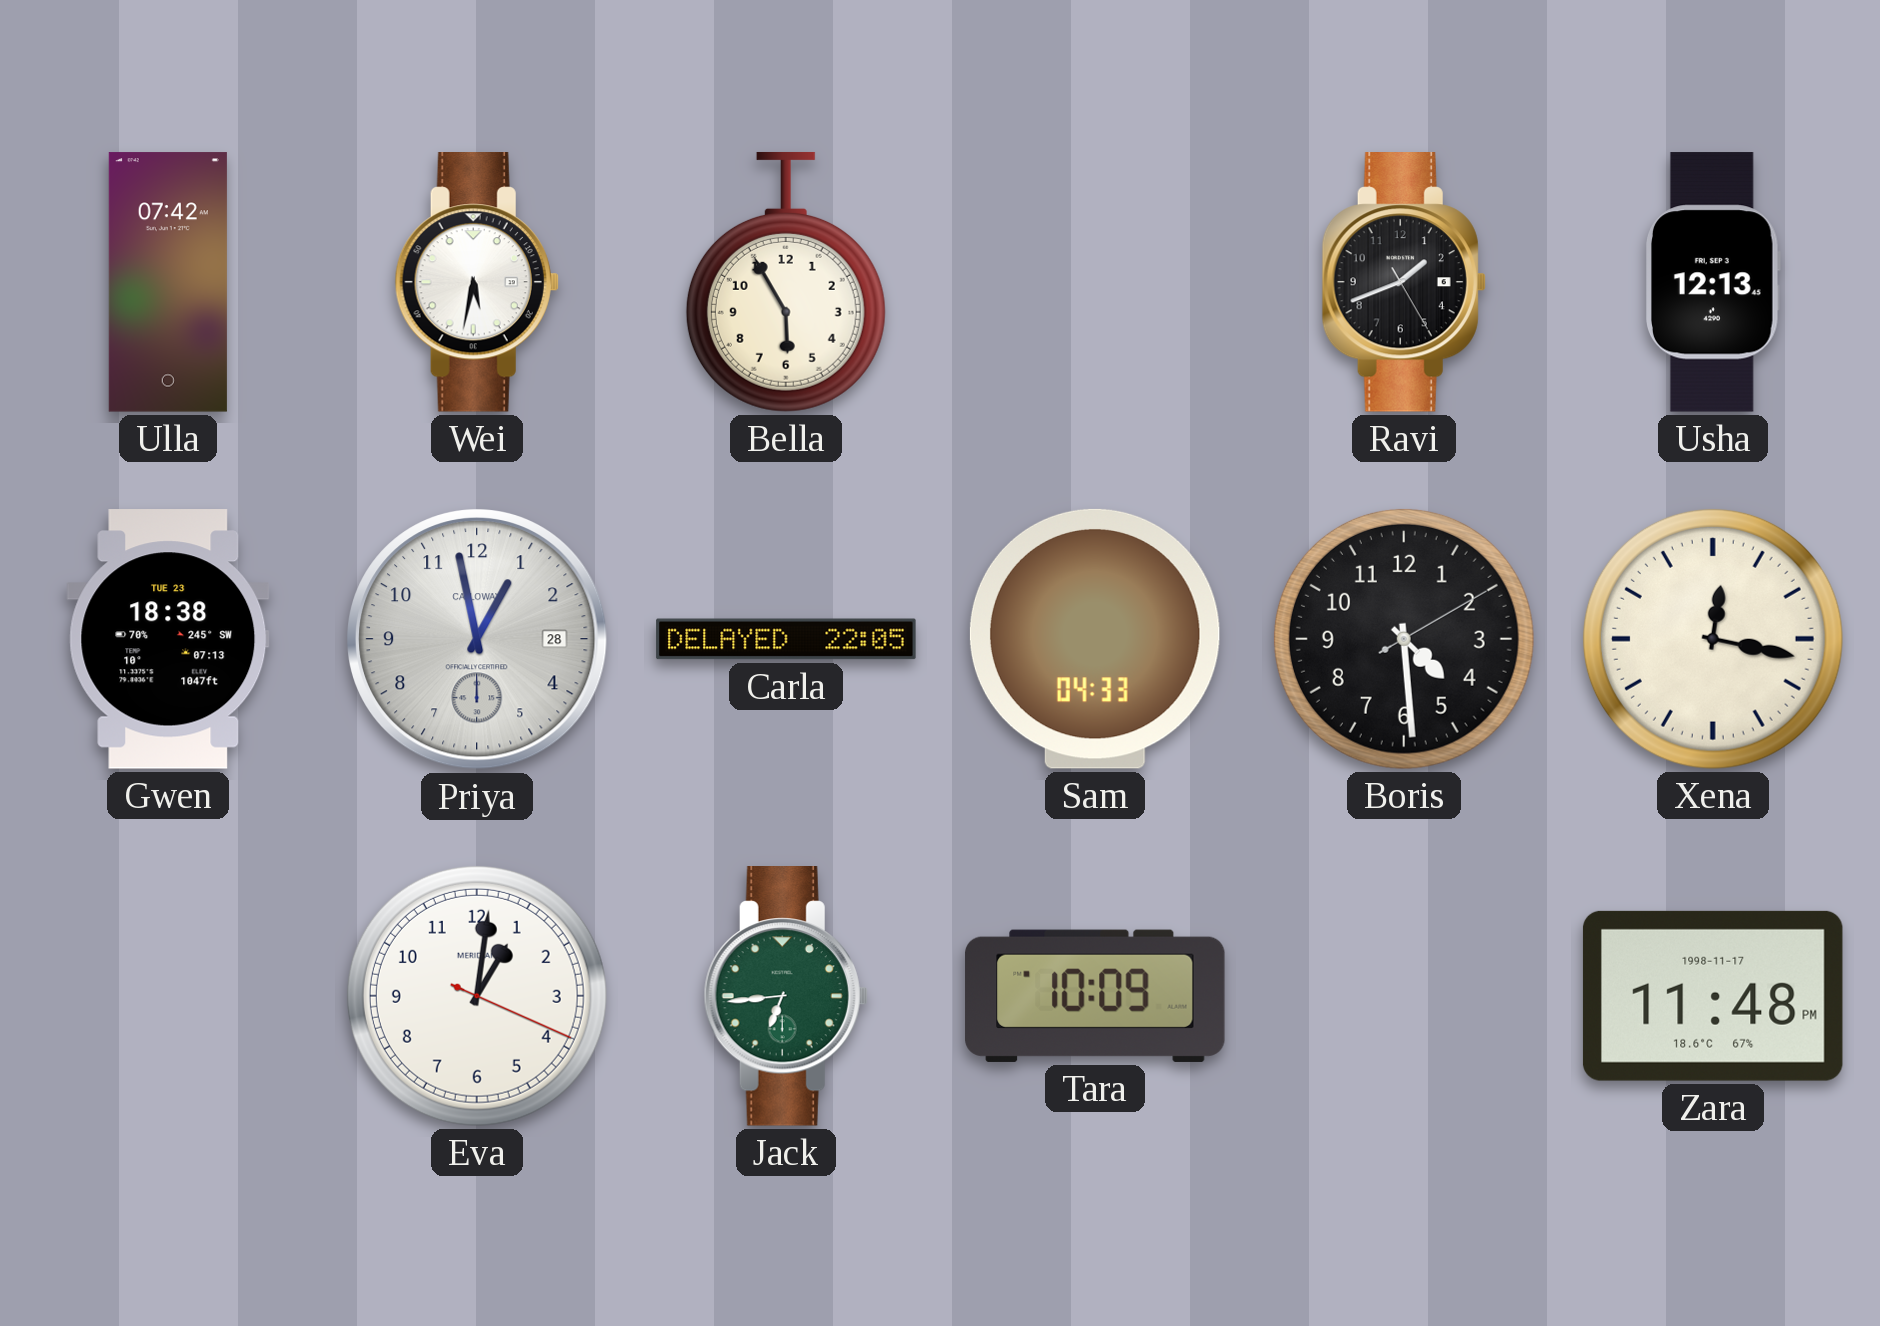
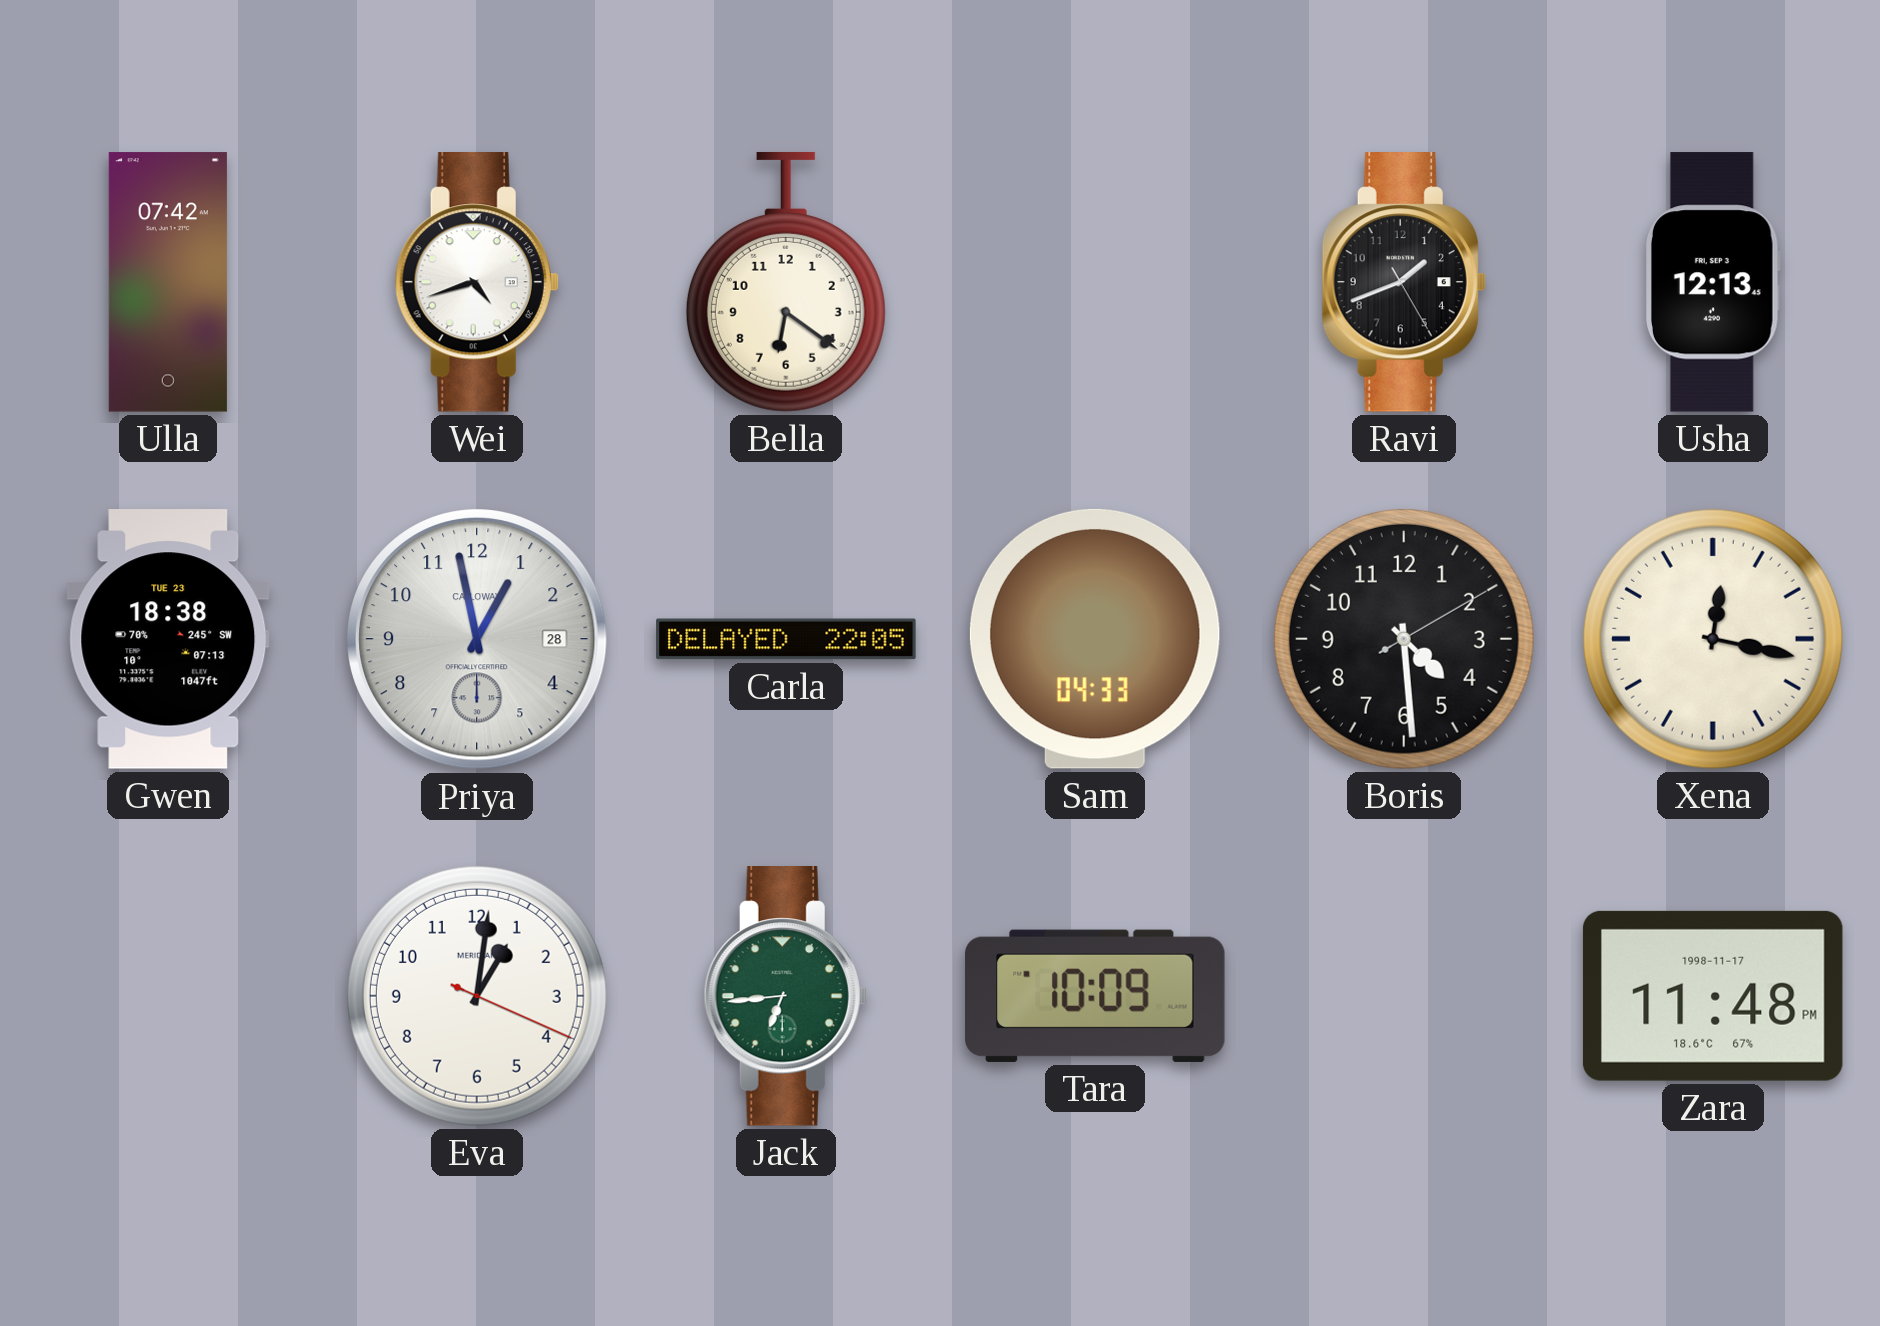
Wei: 5:32 -> 4:42
Bella: 5:55 -> 6:21
